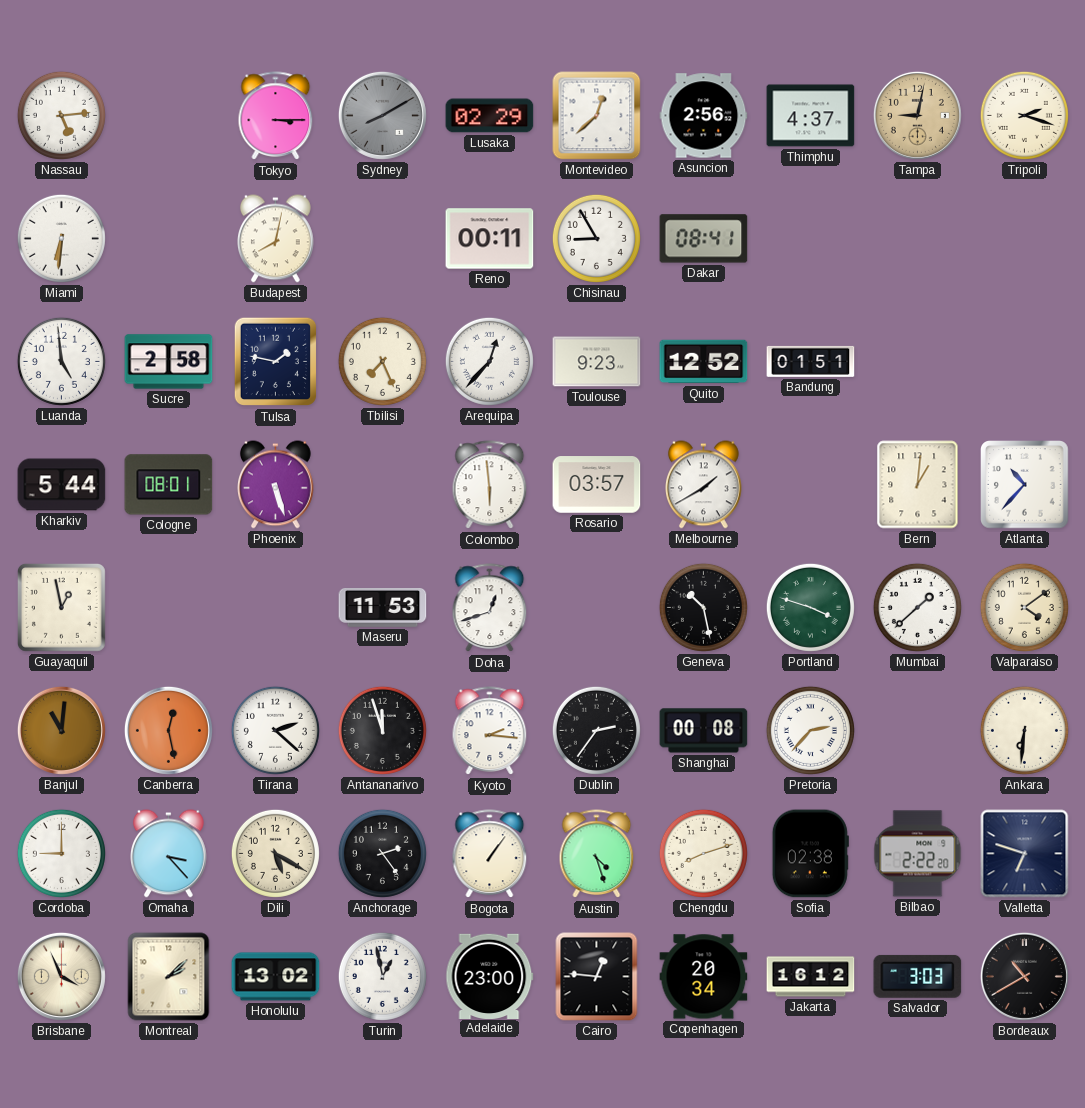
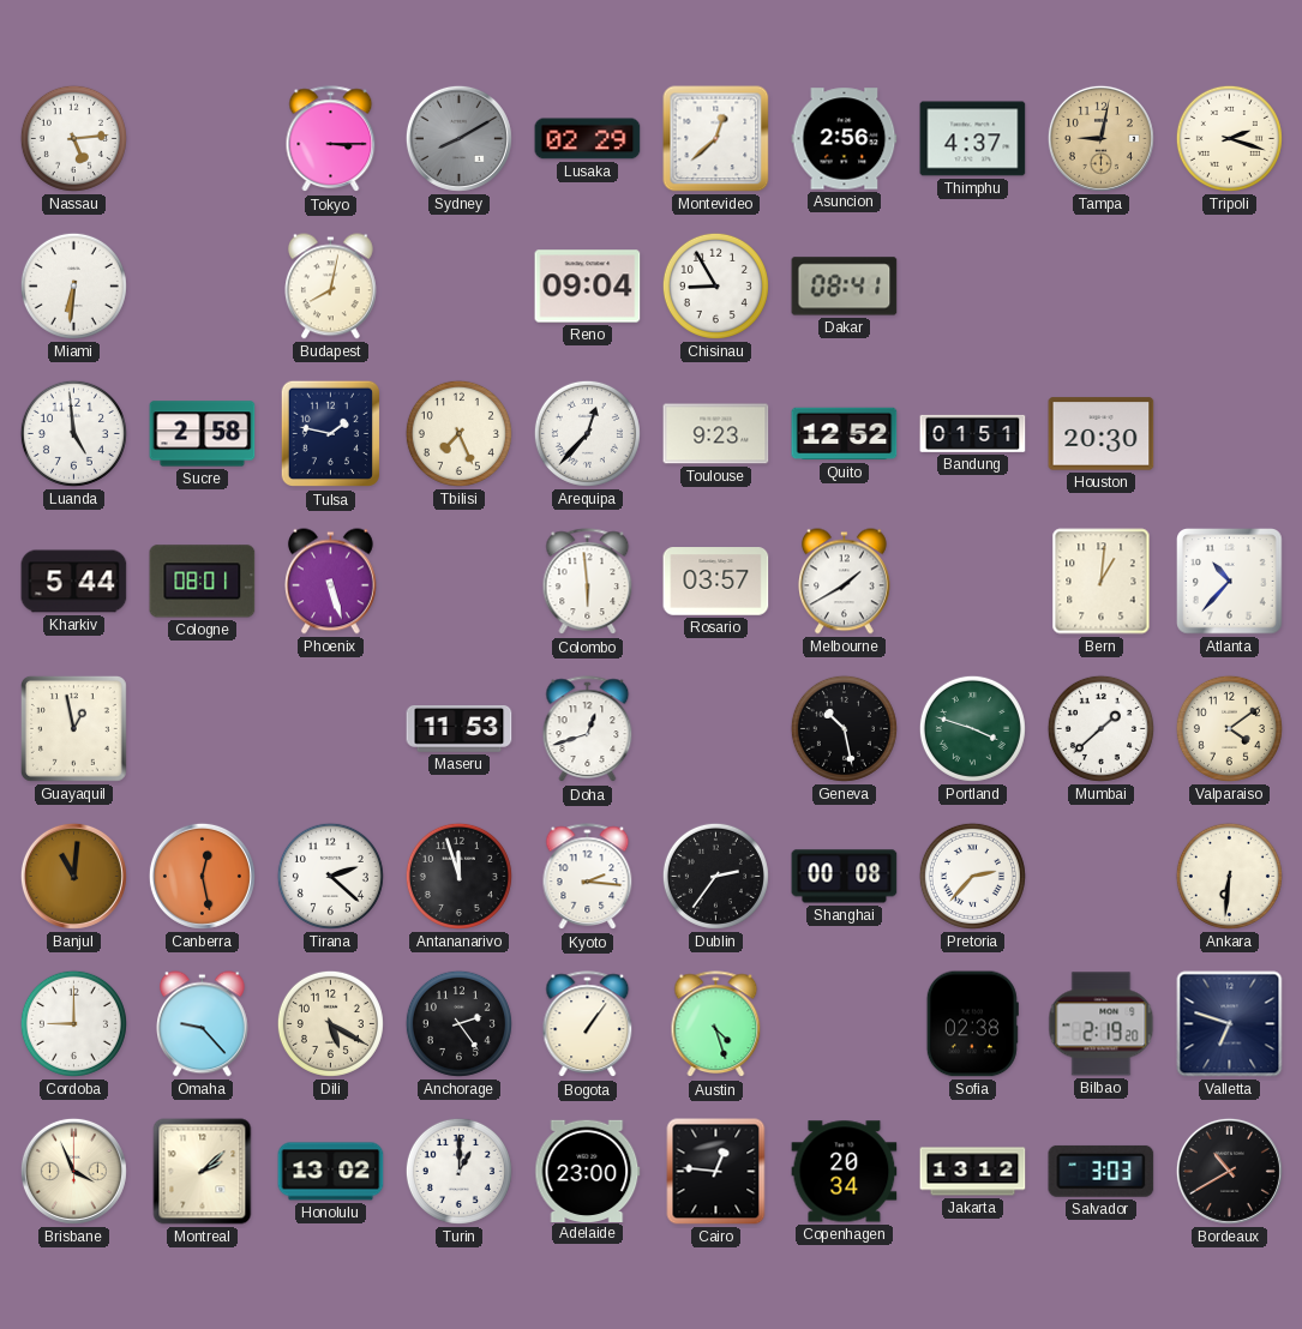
Reno: 00:11 -> 09:04
Houston: none -> 20:30
Omaha: 3:23 -> 9:23
Chengdu: 8:12 -> none
Bilbao: 2:22 -> 2:19
Turin: 12:58 -> 1:00
Jakarta: 16:12 -> 13:12
